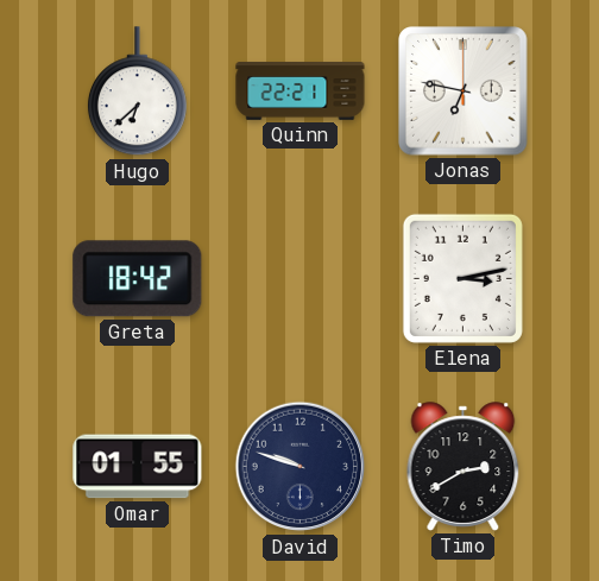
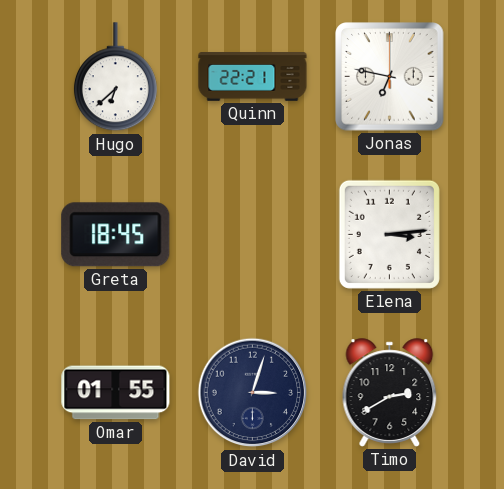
Greta: 18:42 -> 18:45
Elena: 3:13 -> 3:14
David: 9:48 -> 3:03
